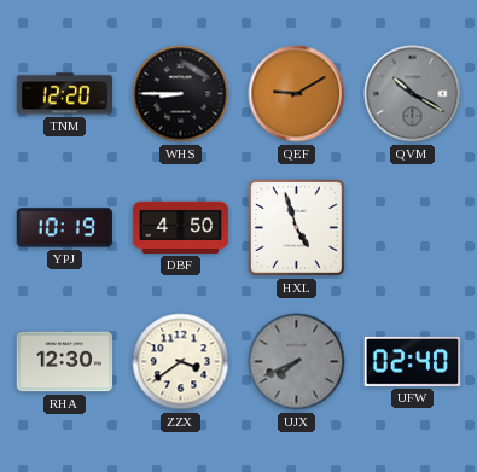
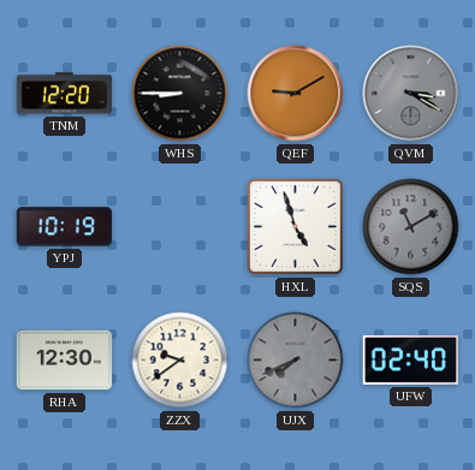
QVM: 10:20 -> 3:20
DBF: 4:50 -> none
SQS: none -> 11:10
ZZX: 3:39 -> 9:39
